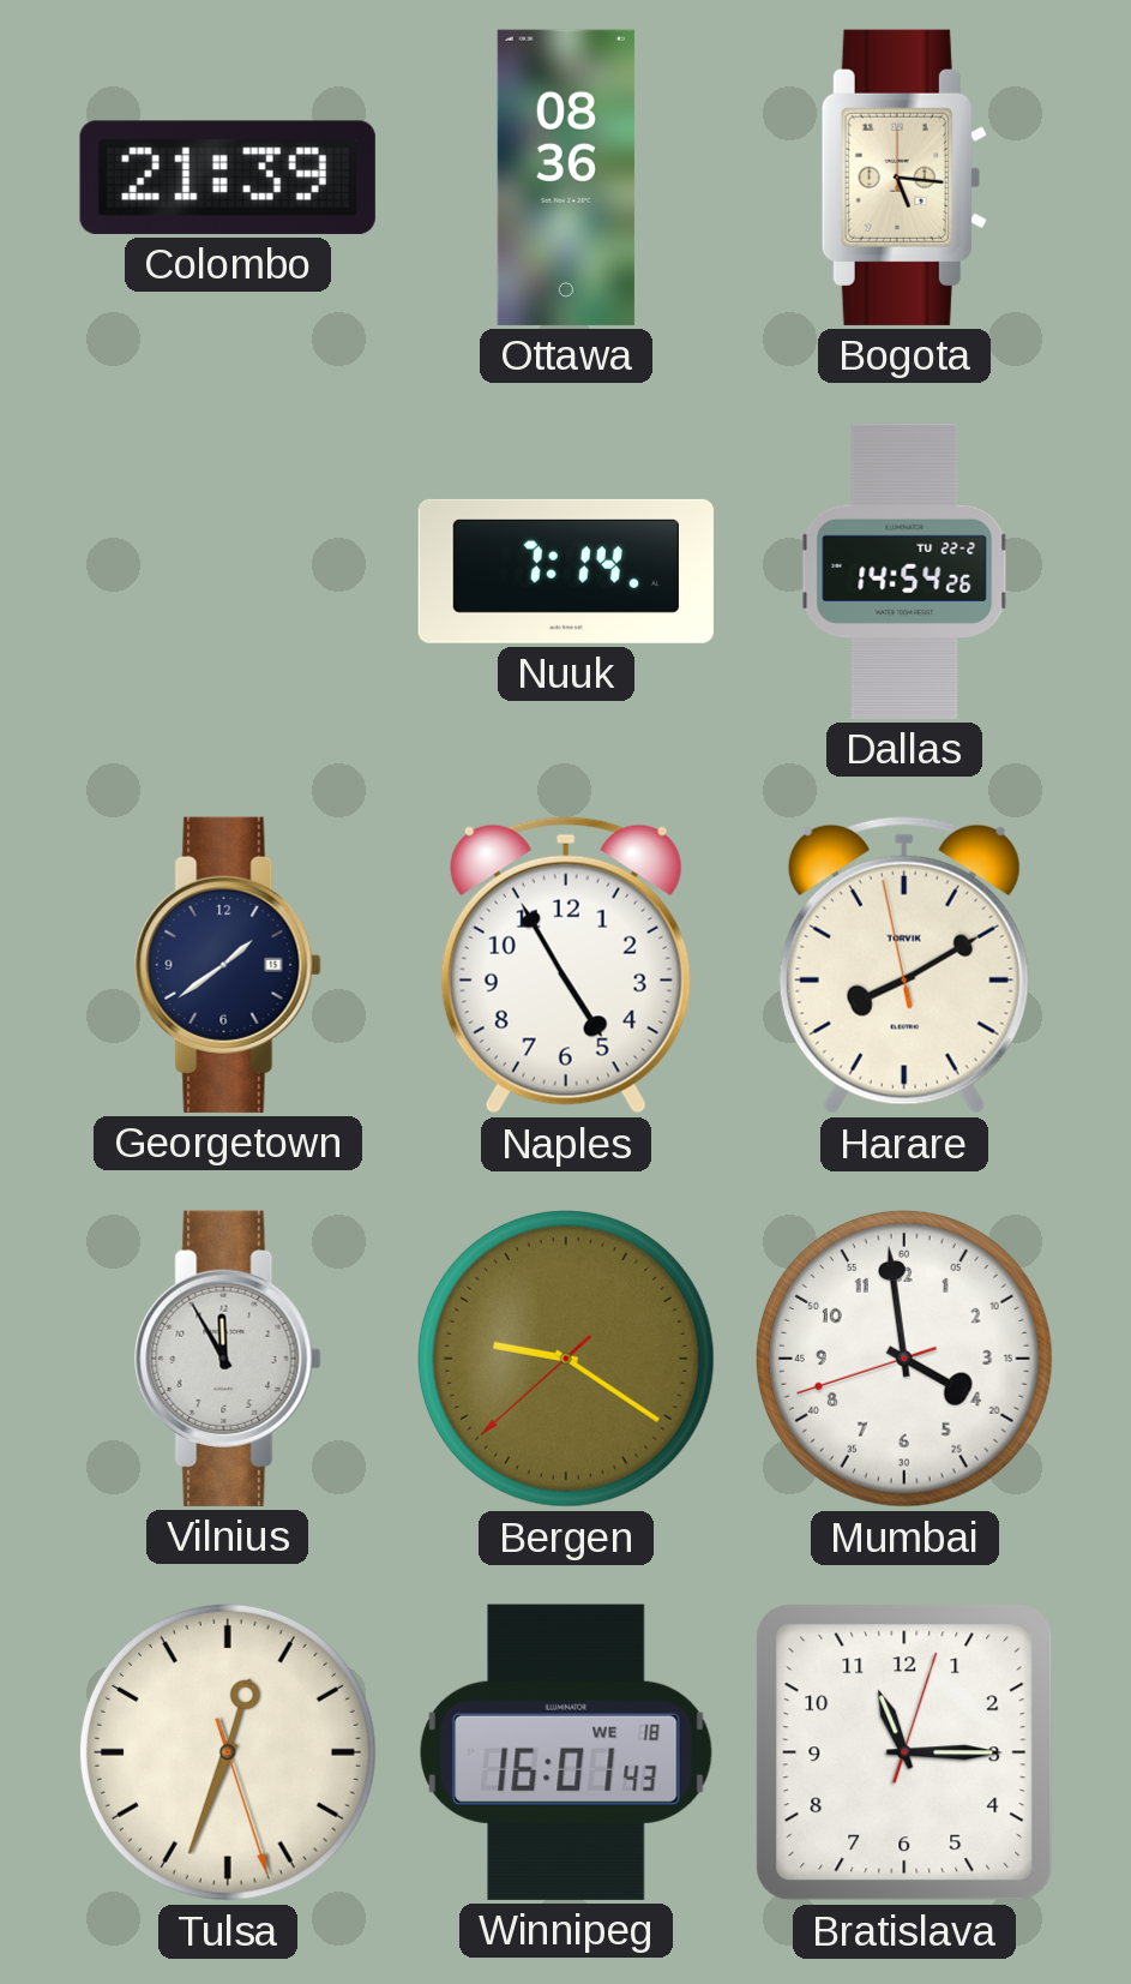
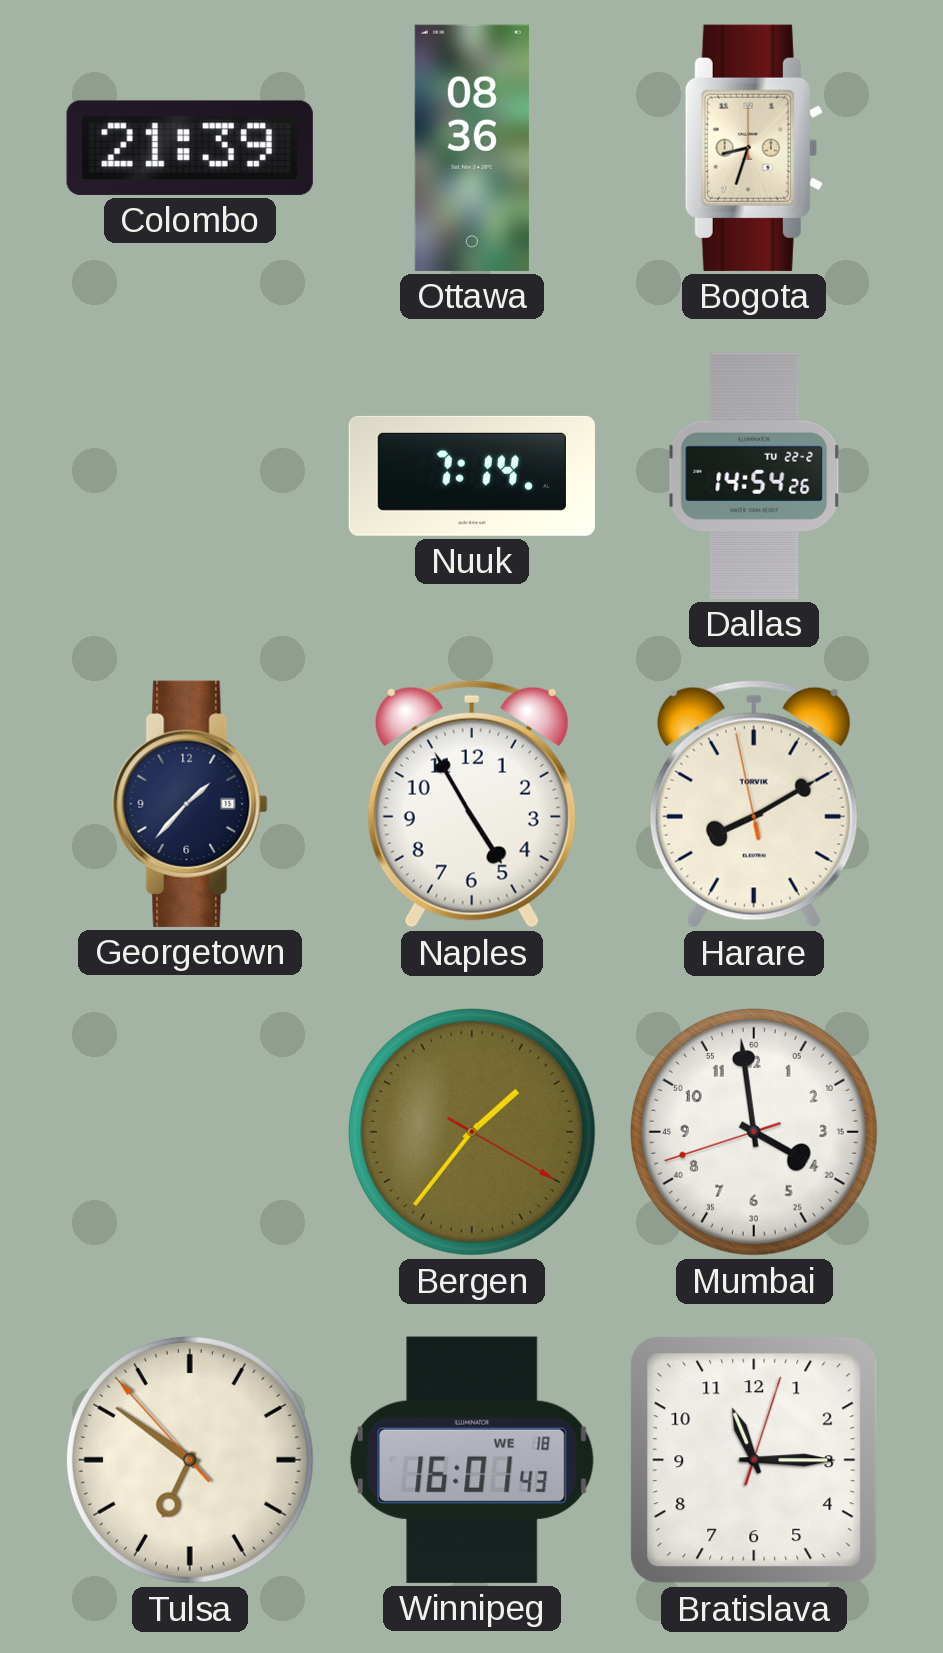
Bogota: 5:16 -> 8:33
Georgetown: 1:39 -> 1:37
Vilnius: 11:55 -> none
Bergen: 9:20 -> 1:36
Tulsa: 12:33 -> 6:50
